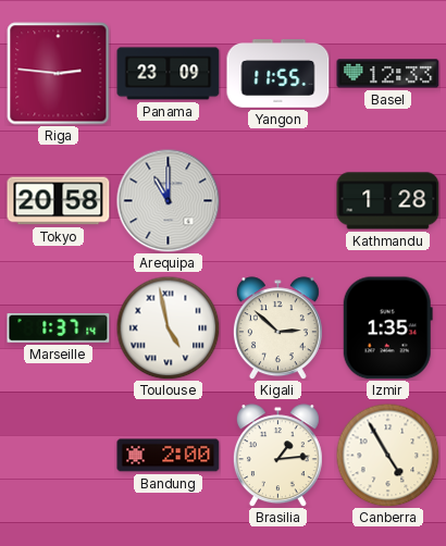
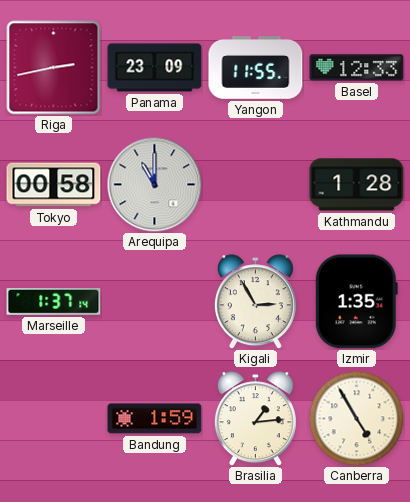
Riga: 2:46 -> 2:43
Tokyo: 20:58 -> 00:58
Toulouse: 4:58 -> none
Kigali: 2:52 -> 2:55
Bandung: 2:00 -> 1:59
